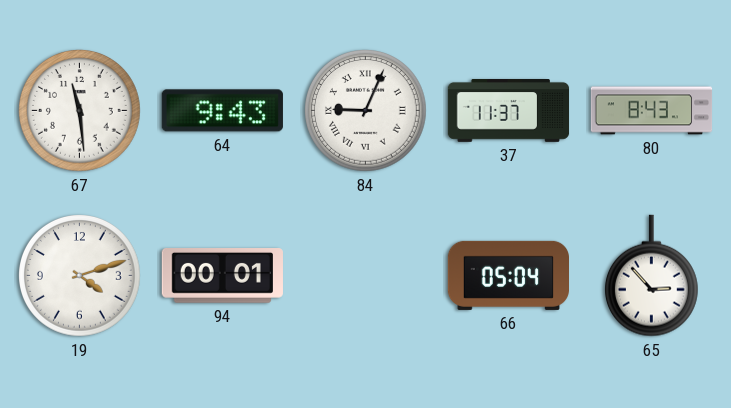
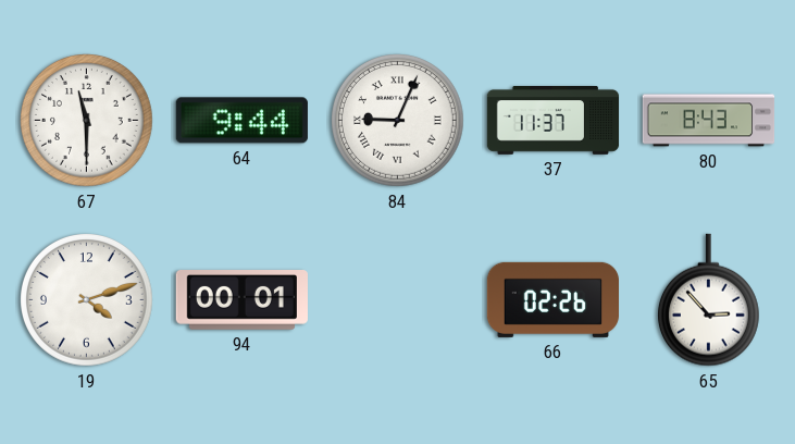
67: 11:29 -> 11:30
64: 9:43 -> 9:44
66: 05:04 -> 02:26
